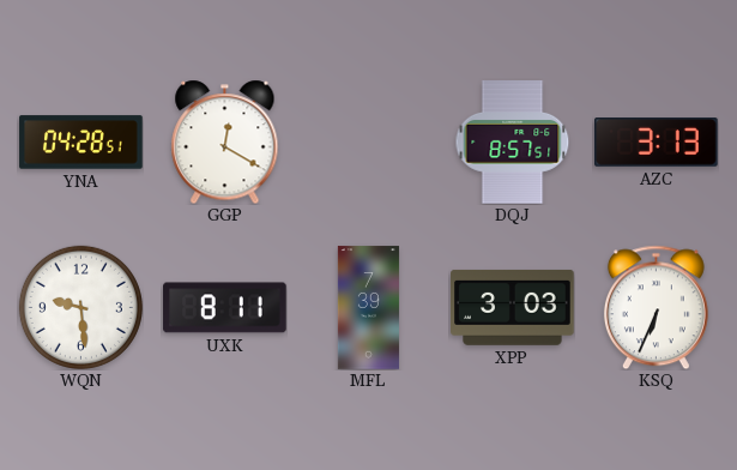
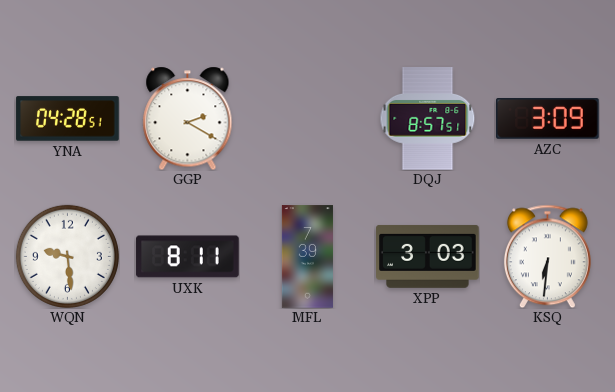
GGP: 12:20 -> 2:20
AZC: 3:13 -> 3:09
KSQ: 6:34 -> 6:31
